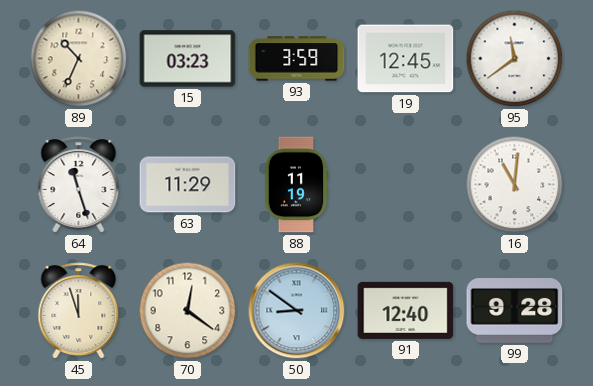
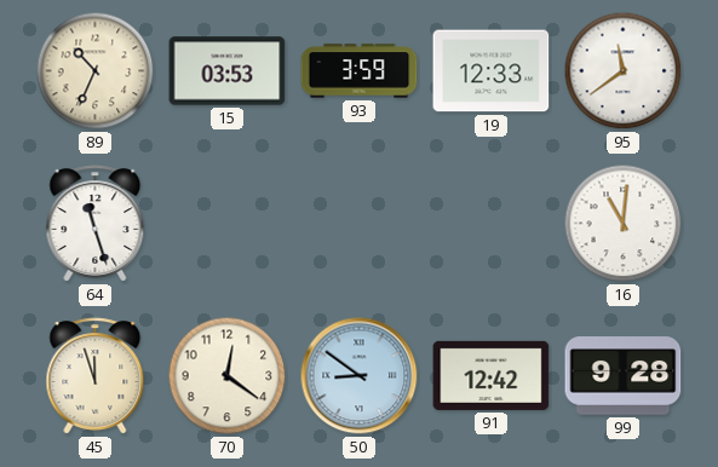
15: 03:23 -> 03:53
19: 12:45 -> 12:33
63: 11:29 -> none
88: 11:19 -> none
91: 12:40 -> 12:42
